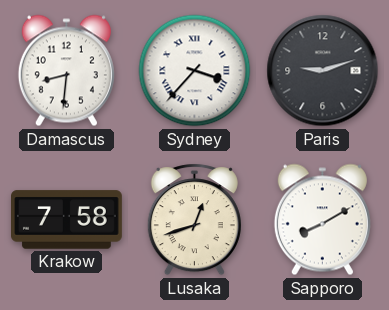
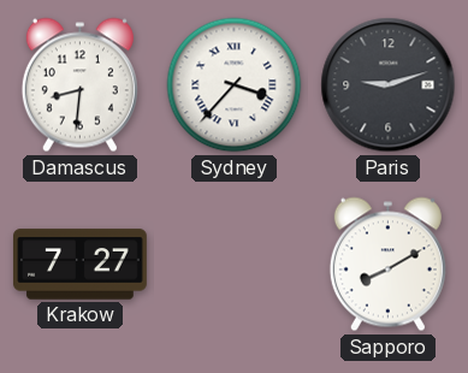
Krakow: 7:58 -> 7:27
Lusaka: 12:42 -> none
